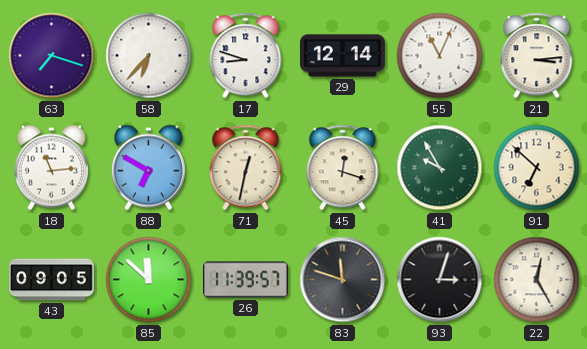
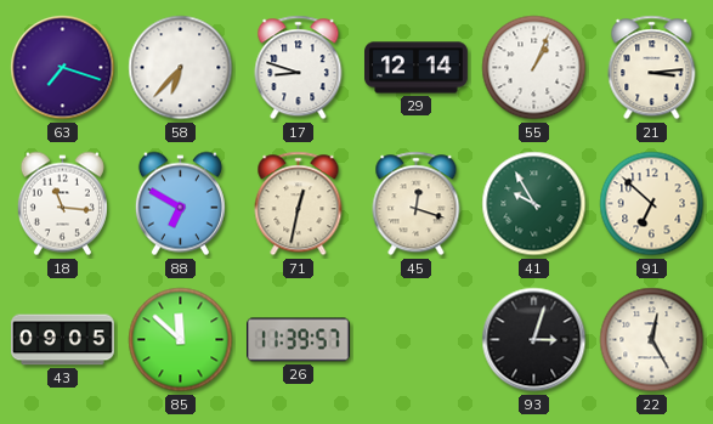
55: 11:04 -> 1:04
18: 11:14 -> 11:16
83: 11:48 -> none
